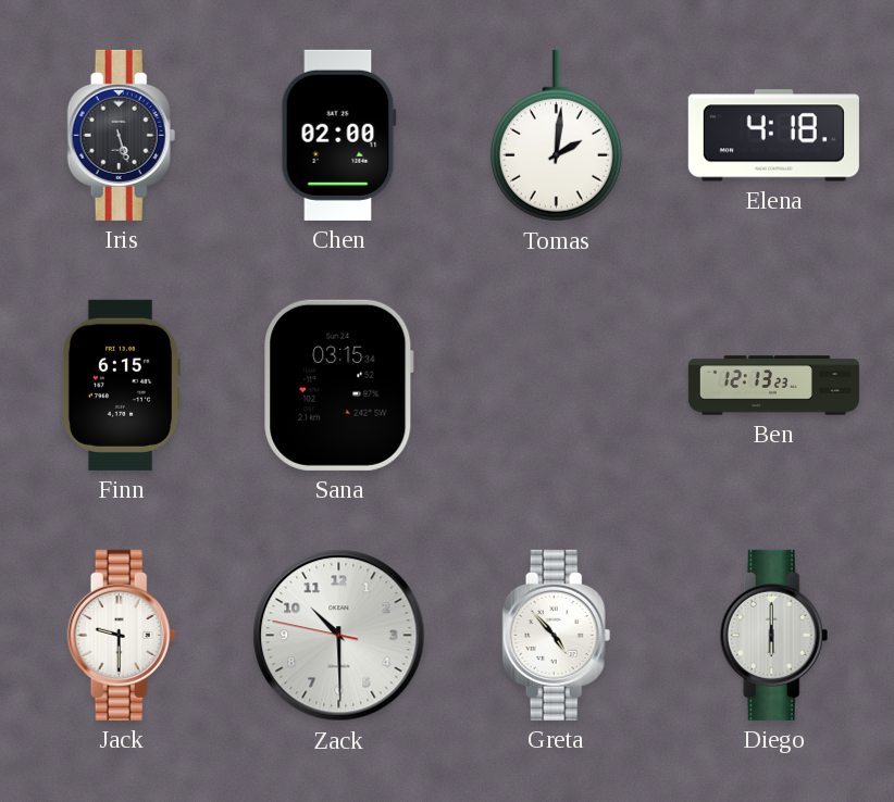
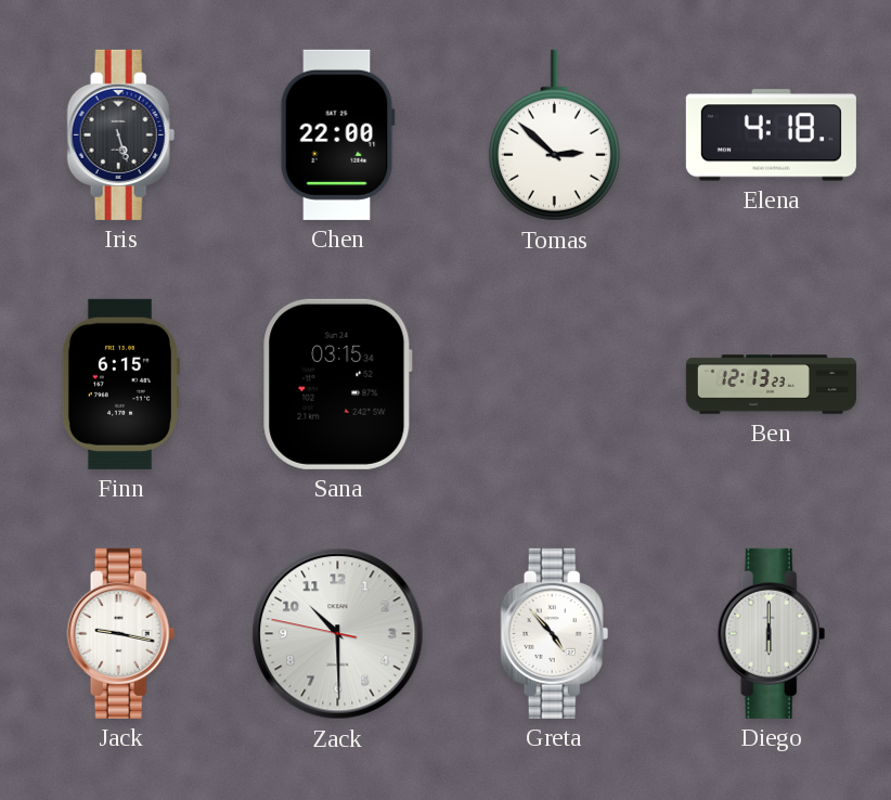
Chen: 02:00 -> 22:00
Tomas: 2:01 -> 2:52
Jack: 9:30 -> 9:17
